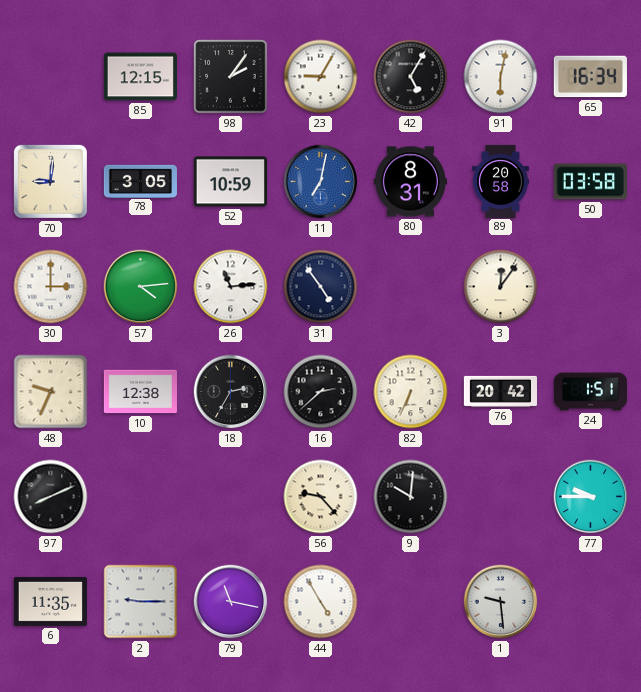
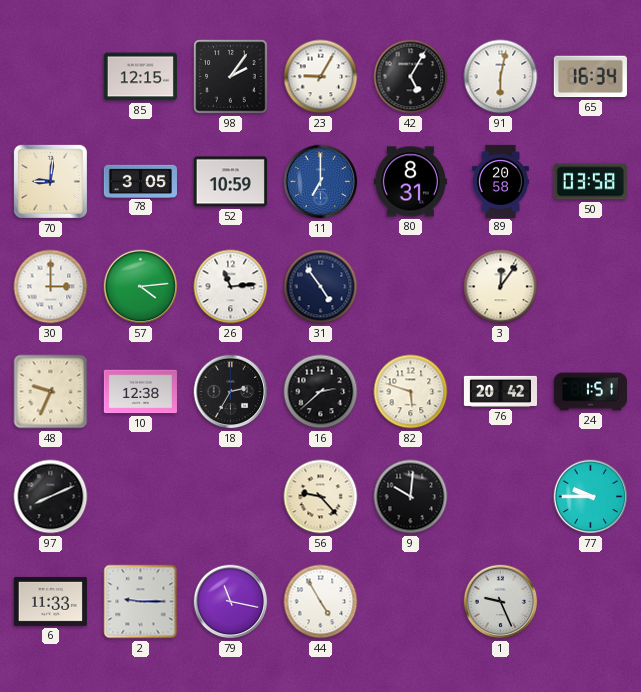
11: 7:02 -> 7:00
82: 6:34 -> 5:48
6: 11:35 -> 11:33
1: 9:29 -> 9:26
